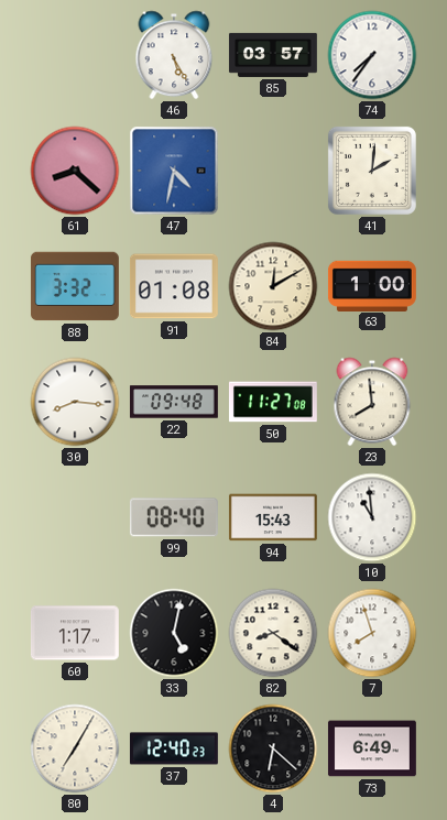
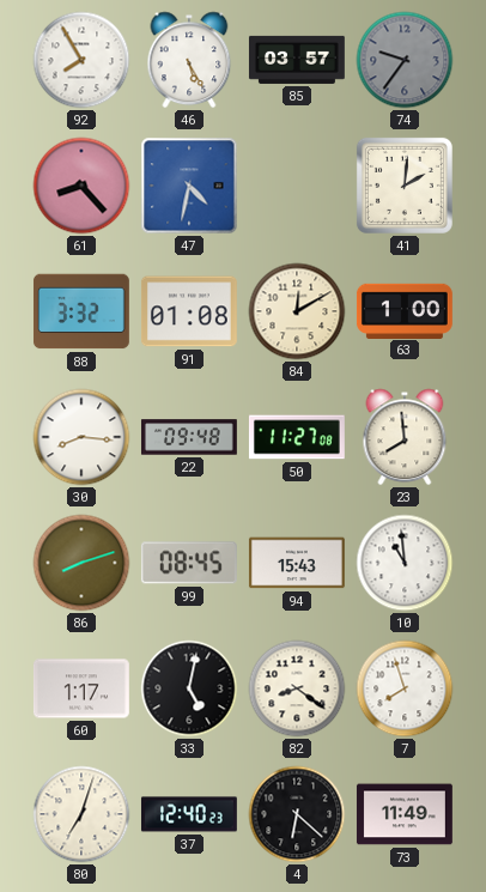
92: none -> 7:55
74: 7:36 -> 9:36
74 dial: white -> grey
61: 8:22 -> 8:23
86: none -> 8:12
99: 08:40 -> 08:45
80: 7:05 -> 7:03
73: 6:49 -> 11:49
